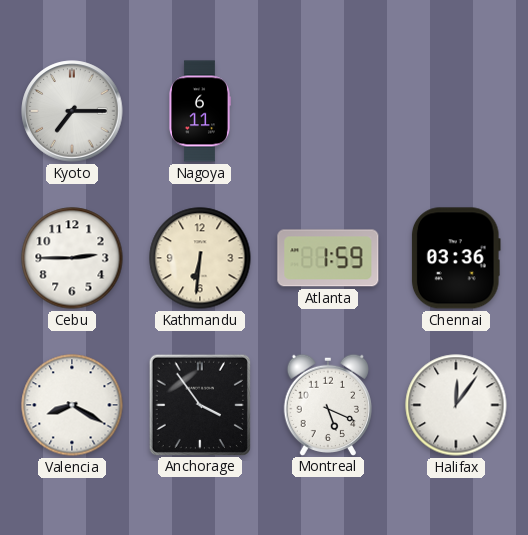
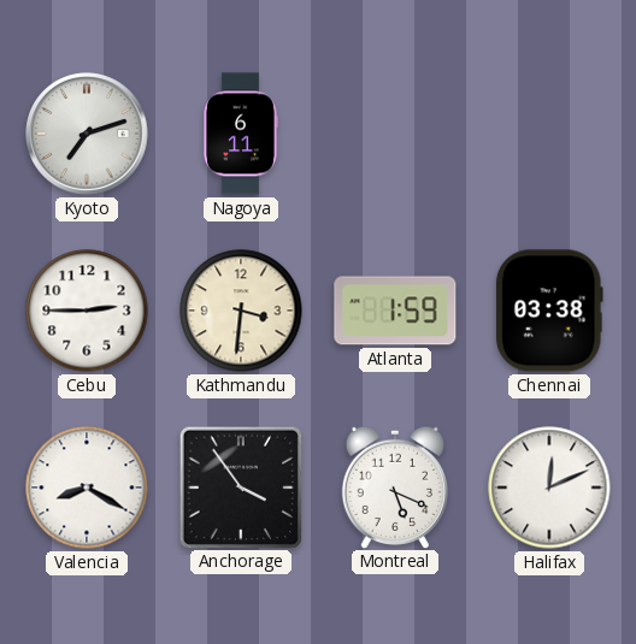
Kyoto: 7:15 -> 7:12
Kathmandu: 6:31 -> 3:31
Chennai: 03:36 -> 03:38
Halifax: 12:06 -> 12:11
